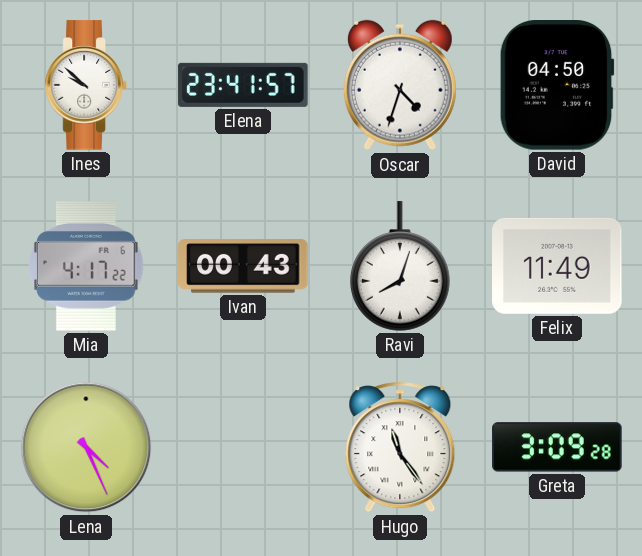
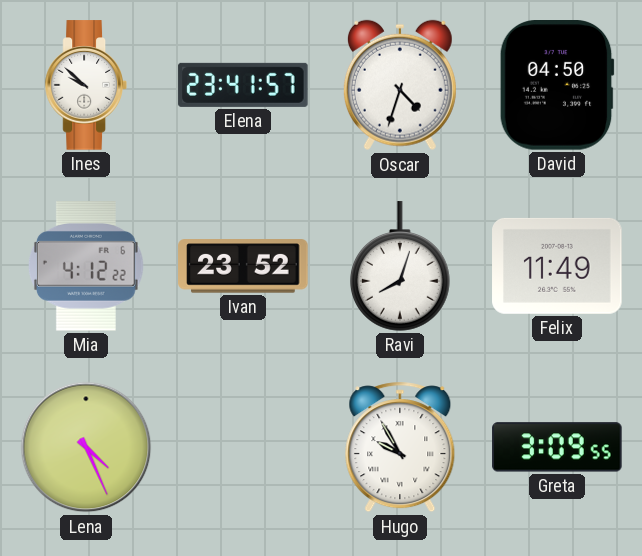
Mia: 4:17 -> 4:12
Ivan: 00:43 -> 23:52
Hugo: 11:24 -> 9:55
Greta: 3:09:28 -> 3:09:55
